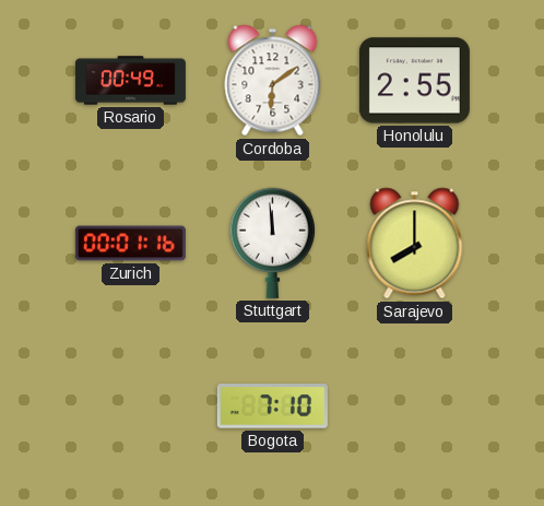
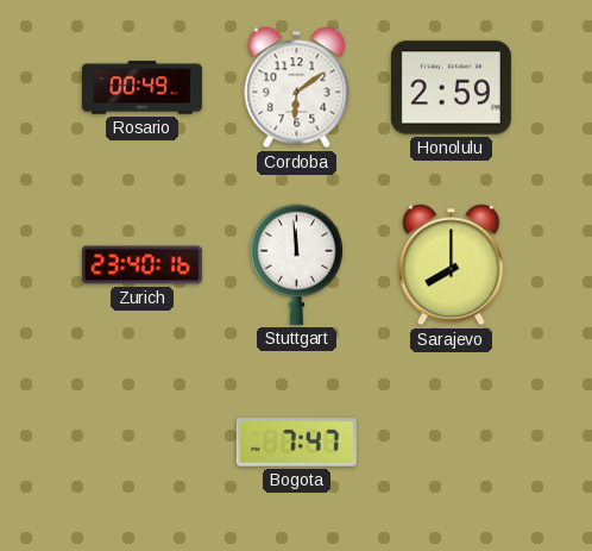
Honolulu: 2:55 -> 2:59
Zurich: 00:01 -> 23:40
Bogota: 7:10 -> 7:47
